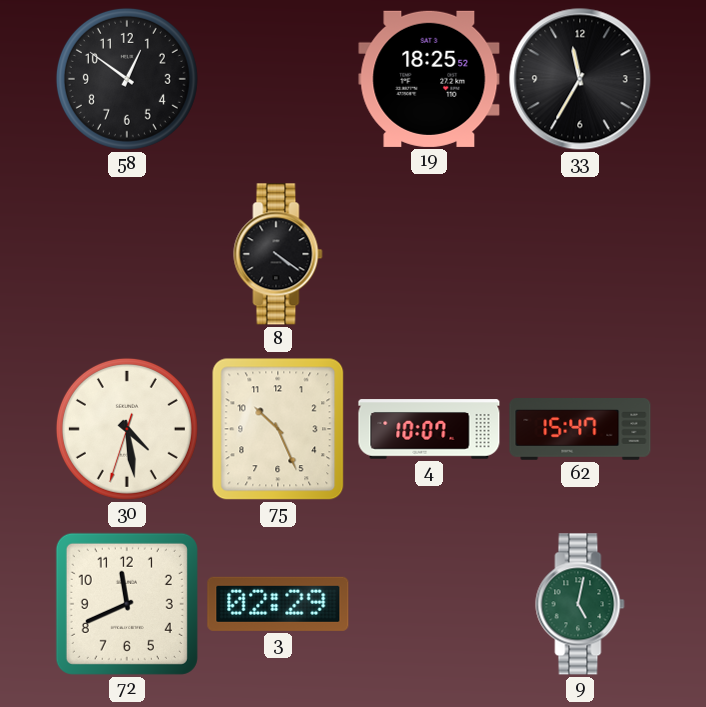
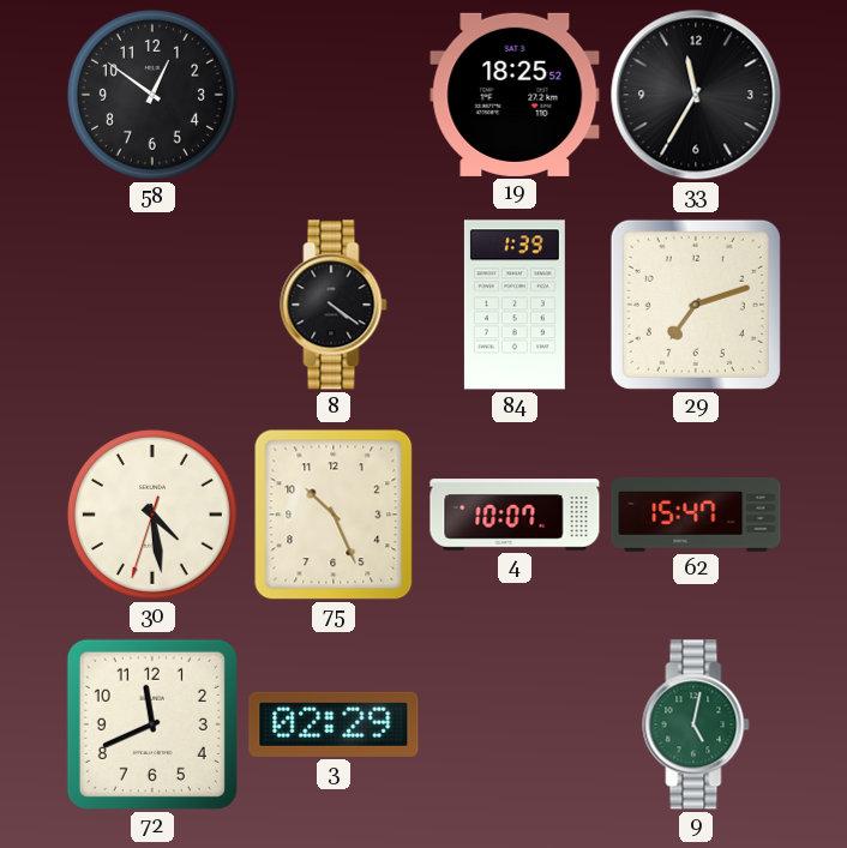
84: none -> 1:39
29: none -> 7:12
